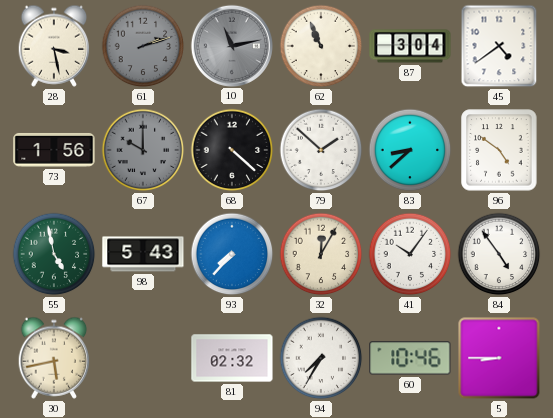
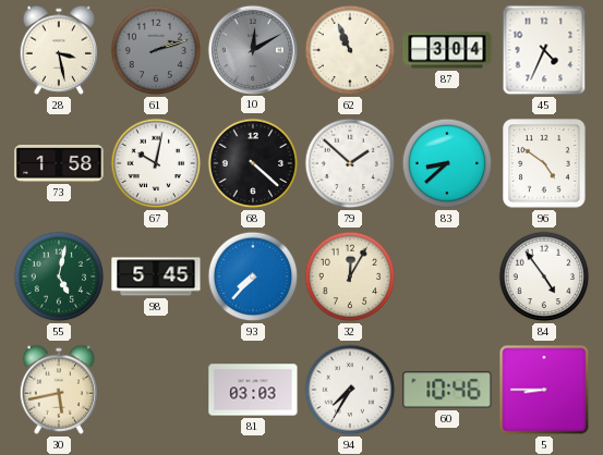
10: 11:13 -> 12:10
45: 4:39 -> 4:34
73: 1:56 -> 1:58
67: 10:00 -> 10:02
67 dial: grey -> white
55: 4:58 -> 5:02
98: 5:43 -> 5:45
41: 10:06 -> none
81: 02:32 -> 03:03
